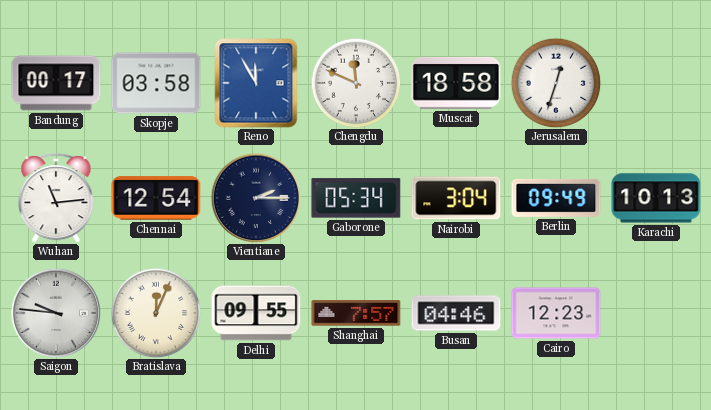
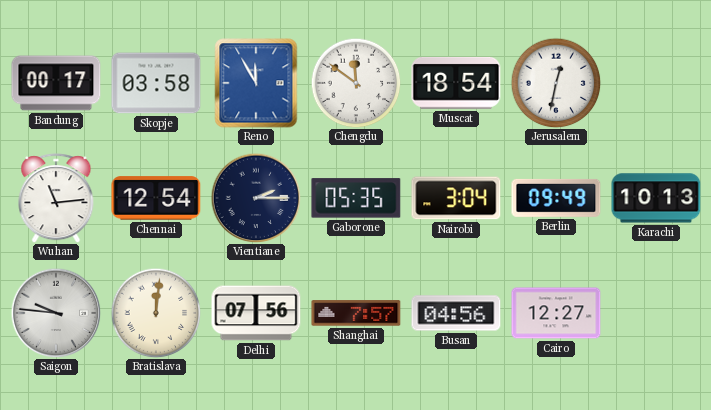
Chengdu: 11:49 -> 11:51
Muscat: 18:58 -> 18:54
Jerusalem: 12:33 -> 12:32
Gaborone: 05:34 -> 05:35
Bratislava: 12:04 -> 12:01
Delhi: 09:55 -> 07:56
Busan: 04:46 -> 04:56
Cairo: 12:23 -> 12:27
